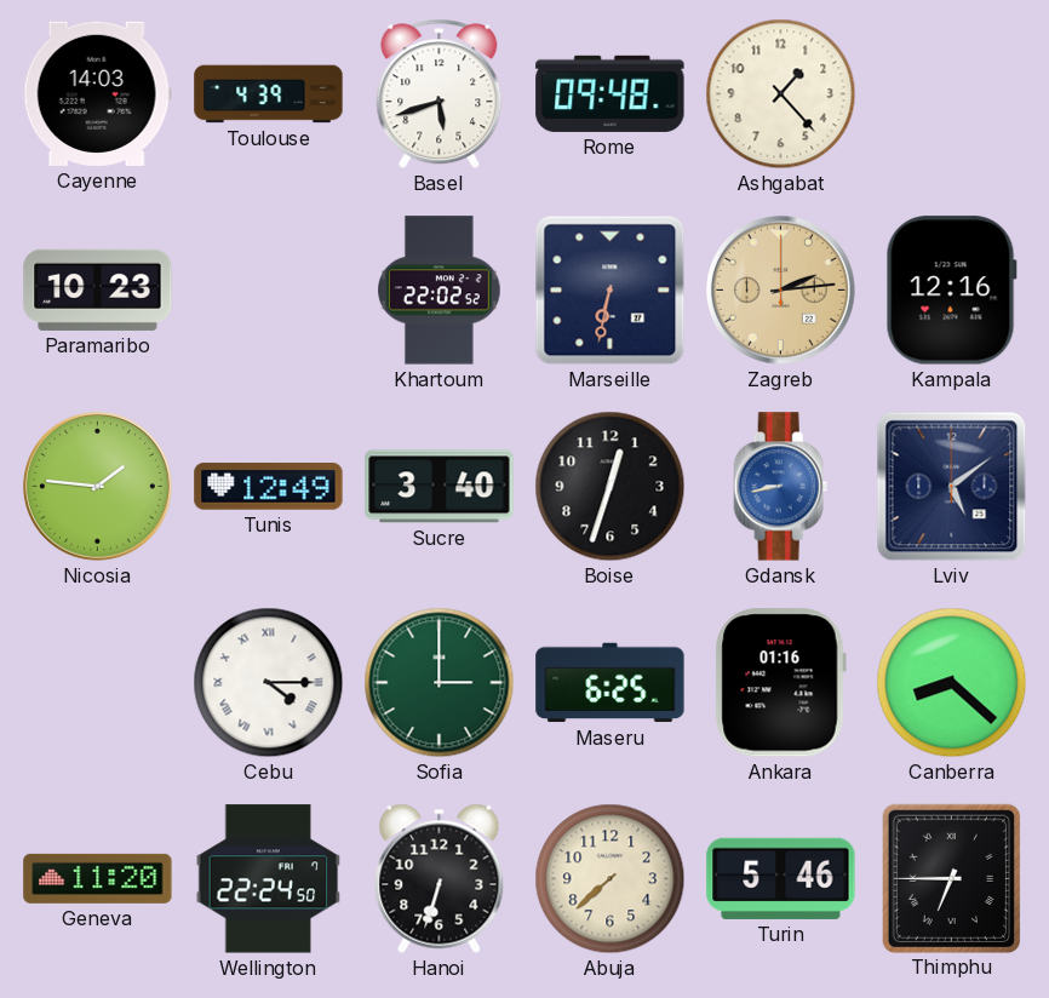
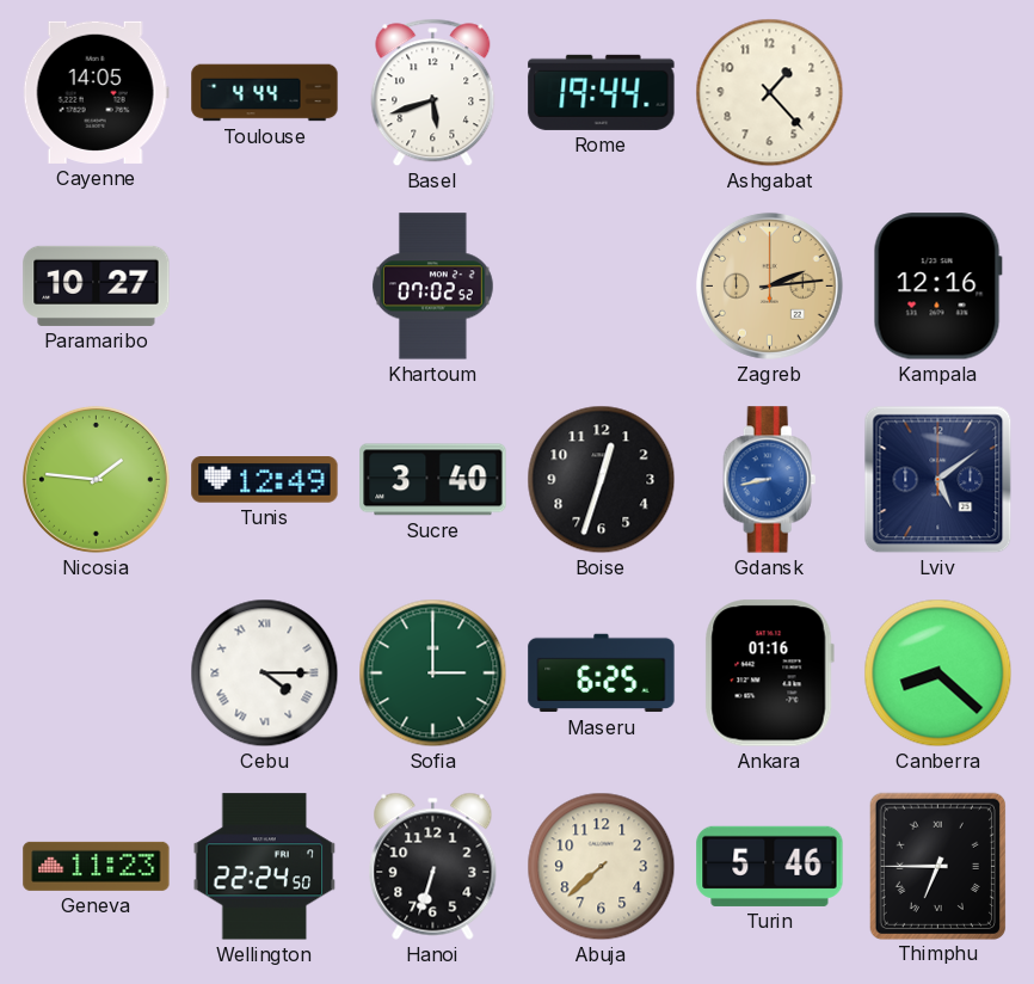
Cayenne: 14:03 -> 14:05
Toulouse: 4:39 -> 4:44
Rome: 09:48 -> 19:44
Paramaribo: 10:23 -> 10:27
Khartoum: 22:02 -> 07:02
Marseille: 6:32 -> none
Geneva: 11:20 -> 11:23
